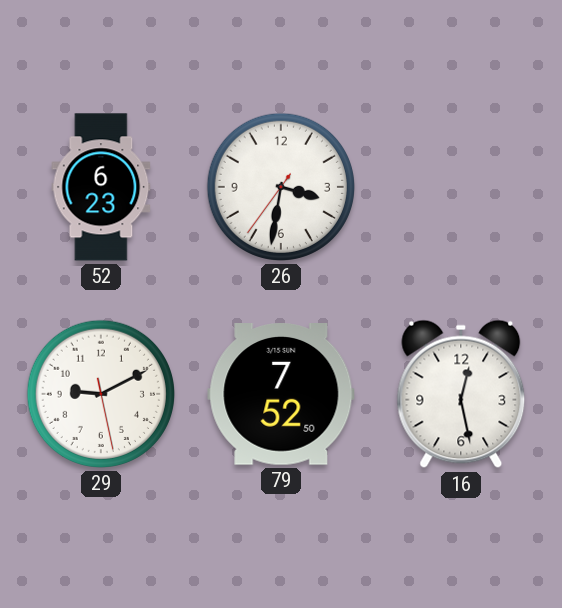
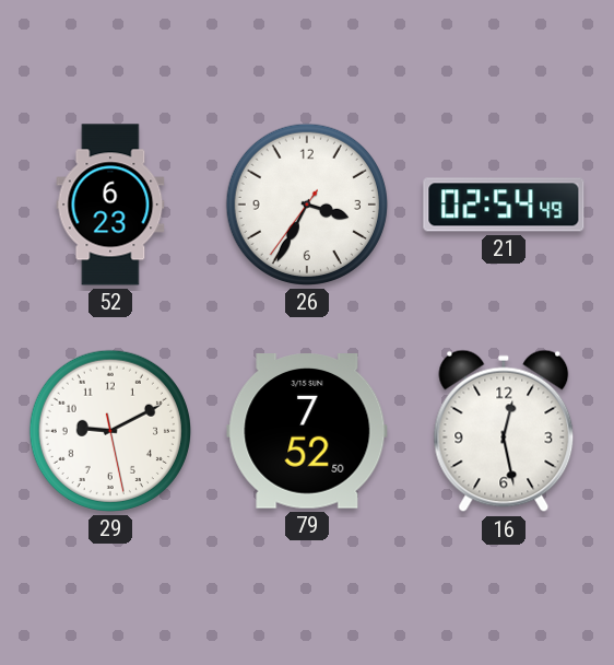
26: 3:31 -> 3:34
21: none -> 02:54
